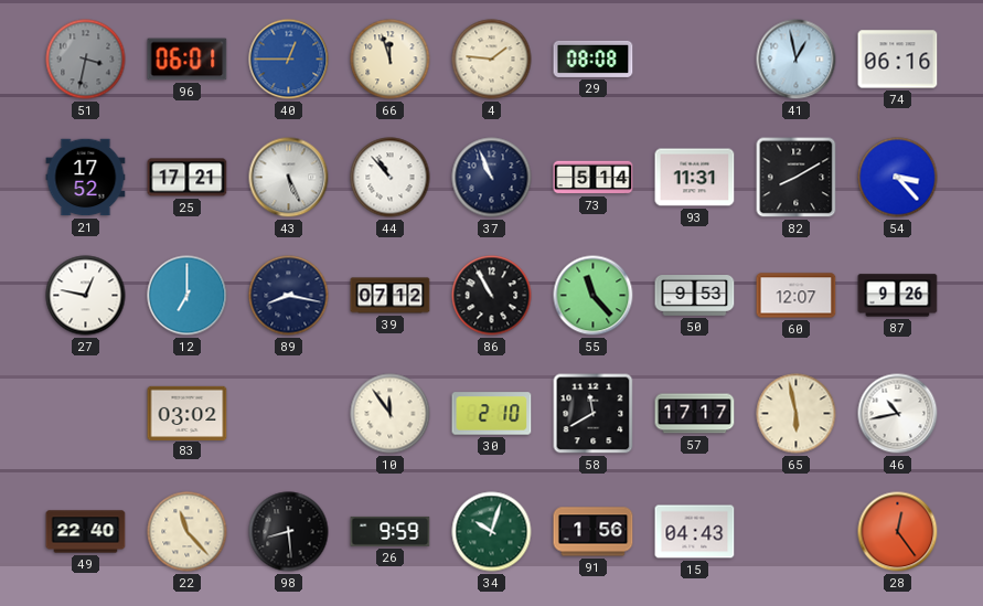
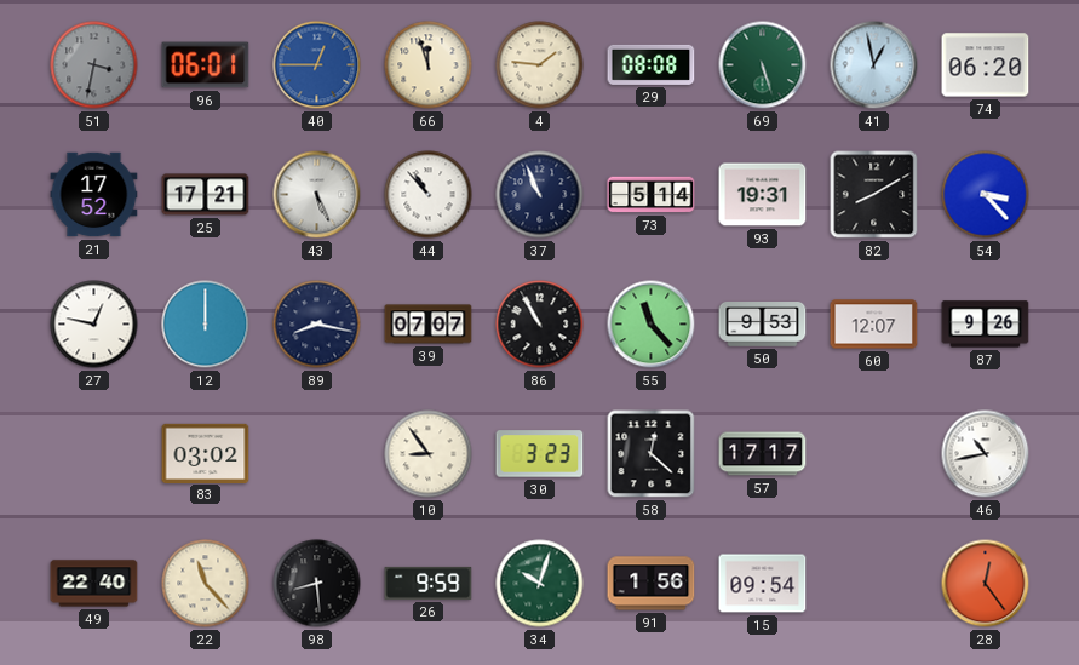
69: none -> 5:27
74: 06:16 -> 06:20
93: 11:31 -> 19:31
12: 7:00 -> 12:00
39: 07:12 -> 07:07
10: 11:54 -> 8:54
30: 2:10 -> 3:23
58: 11:40 -> 12:22
65: 5:58 -> none
15: 04:43 -> 09:54
